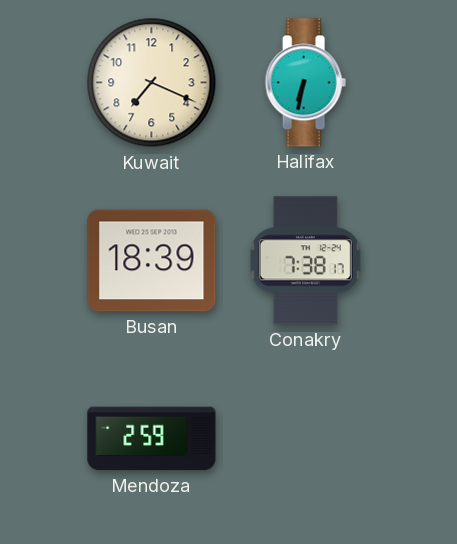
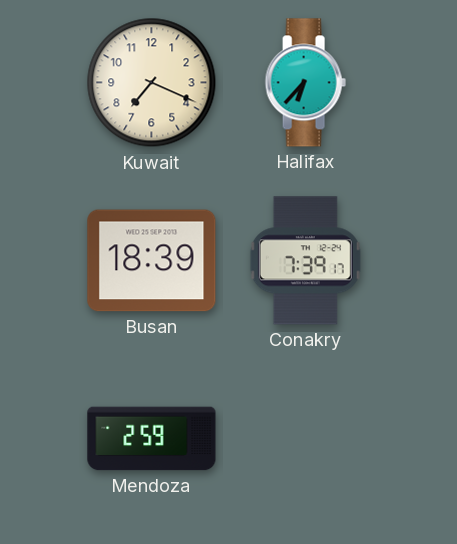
Halifax: 6:32 -> 6:37
Conakry: 7:38 -> 7:39
